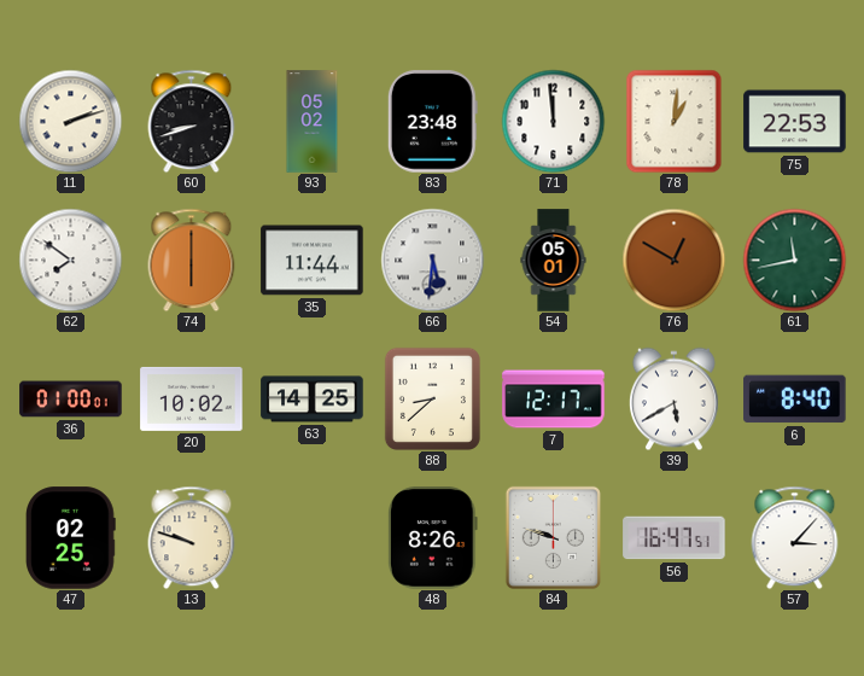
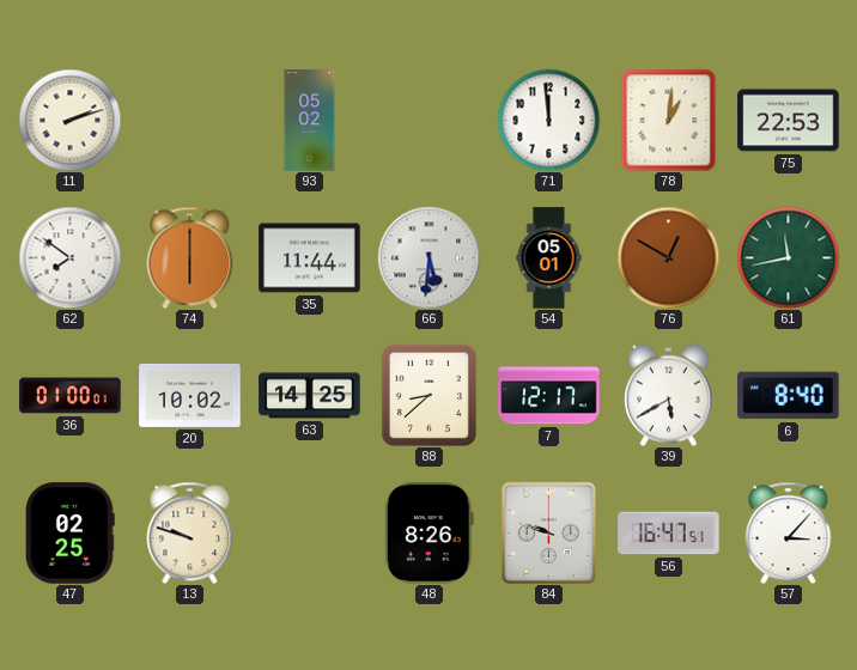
60: 8:42 -> none
83: 23:48 -> none
